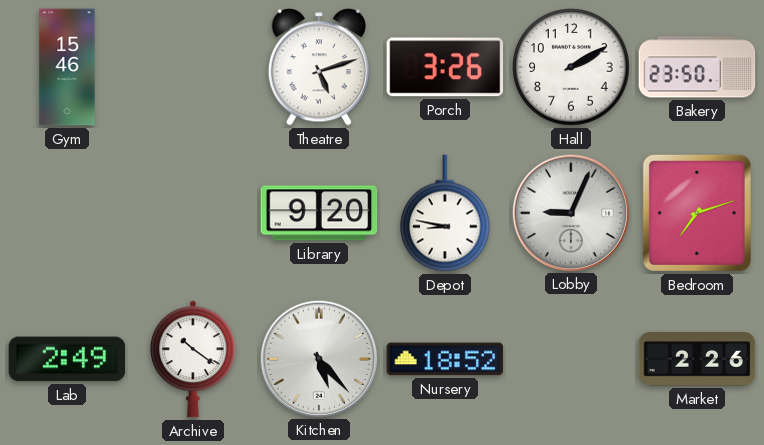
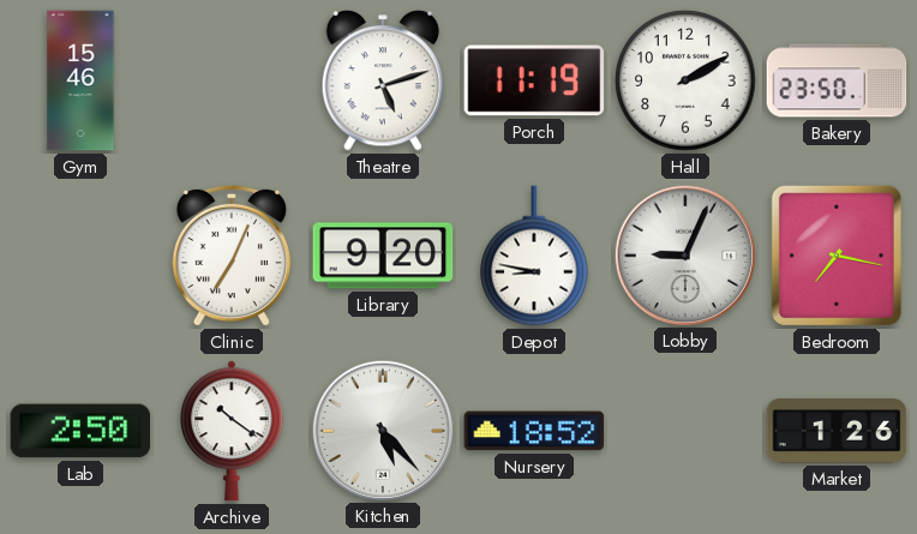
Porch: 3:26 -> 11:19
Clinic: none -> 7:04
Bedroom: 7:12 -> 7:17
Lab: 2:49 -> 2:50
Market: 2:26 -> 1:26
